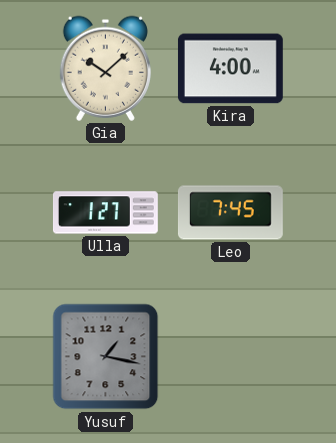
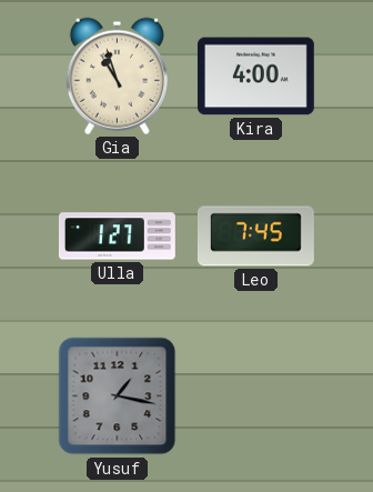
Gia: 10:08 -> 10:57
